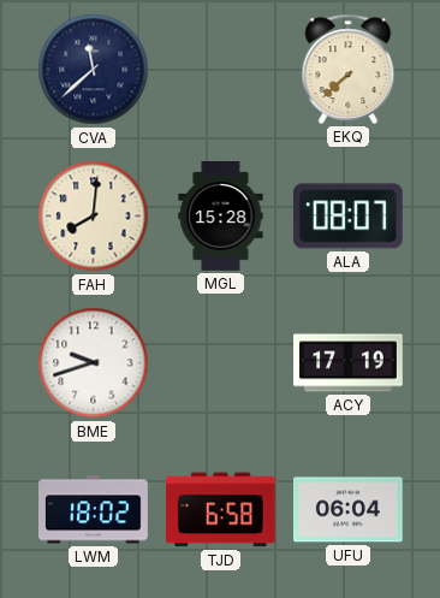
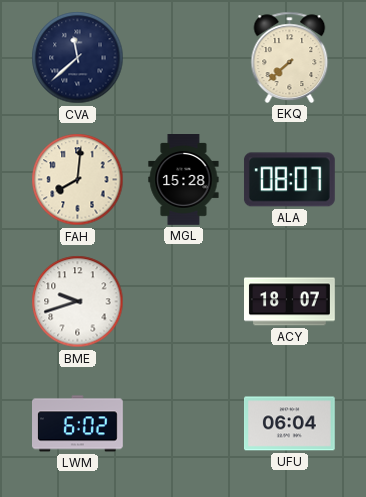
ACY: 17:19 -> 18:07
LWM: 18:02 -> 6:02
TJD: 6:58 -> none
